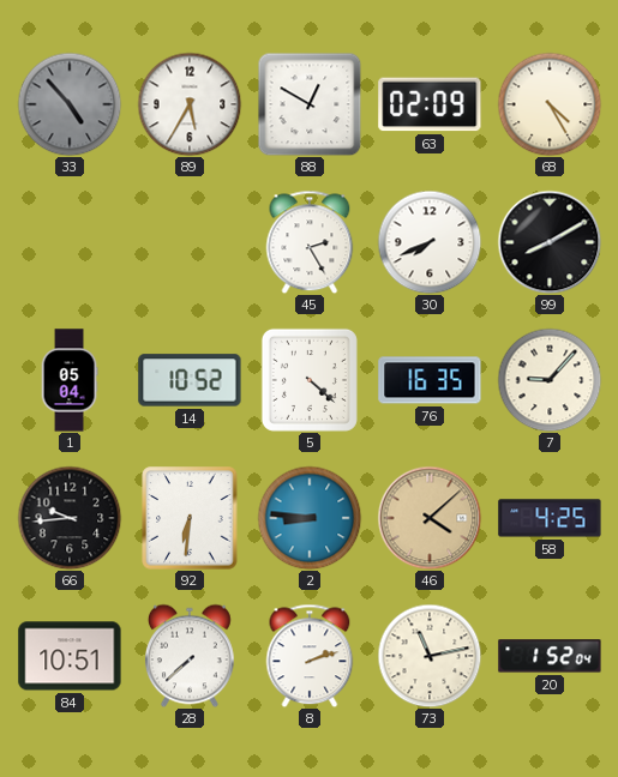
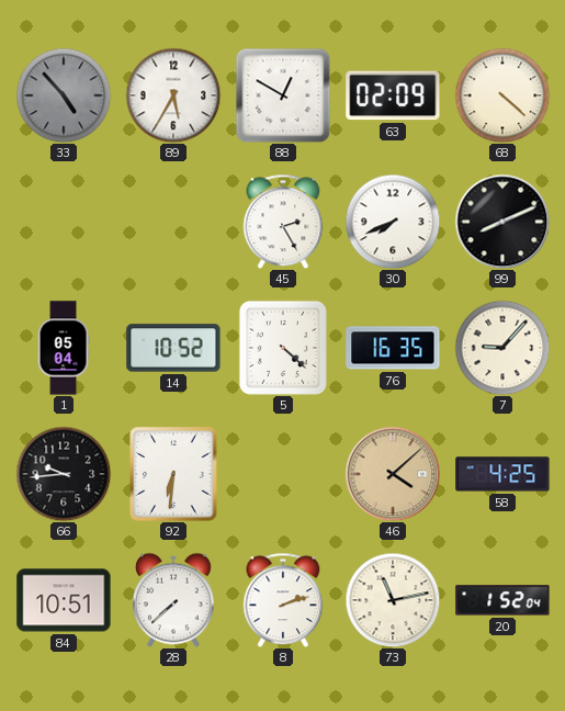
68: 4:25 -> 4:22
99: 8:10 -> 8:11
2: 8:46 -> none
